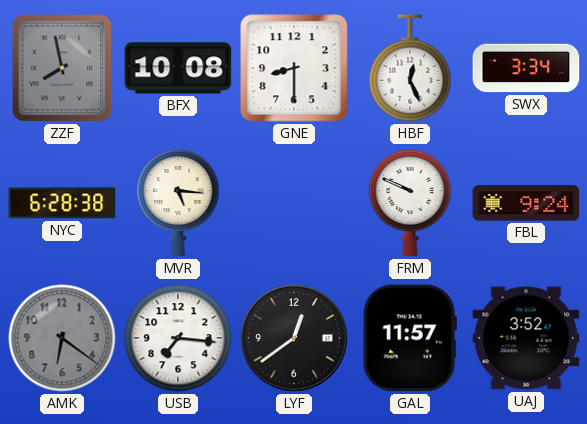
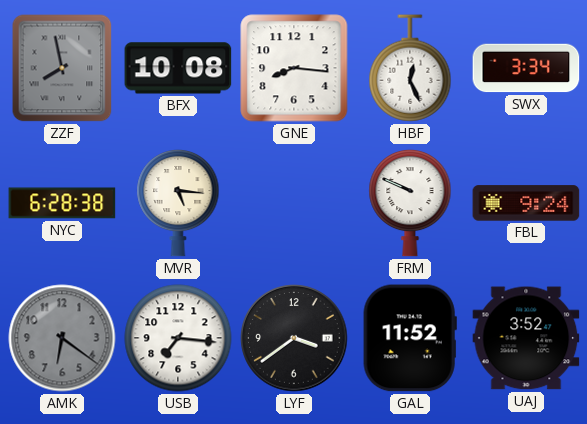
GNE: 8:30 -> 8:16
LYF: 12:39 -> 3:39
GAL: 11:57 -> 11:52
